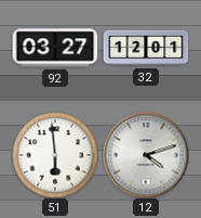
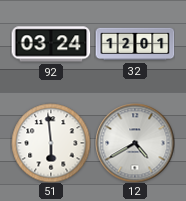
92: 03:27 -> 03:24
12: 4:12 -> 4:40
